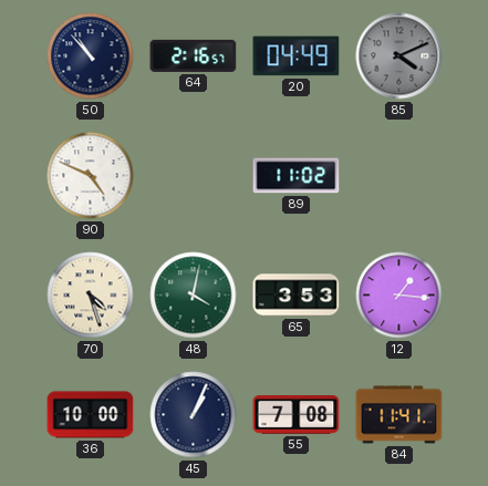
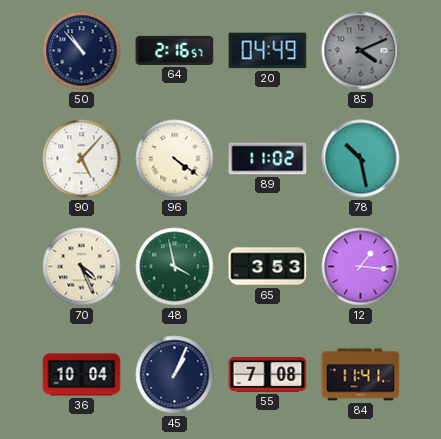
90: 4:49 -> 5:07
96: none -> 4:21
78: none -> 10:28
70: 4:27 -> 4:26
48: 4:02 -> 3:58
36: 10:00 -> 10:04
